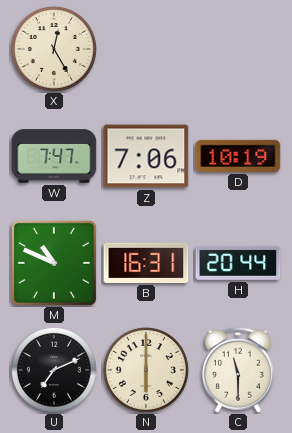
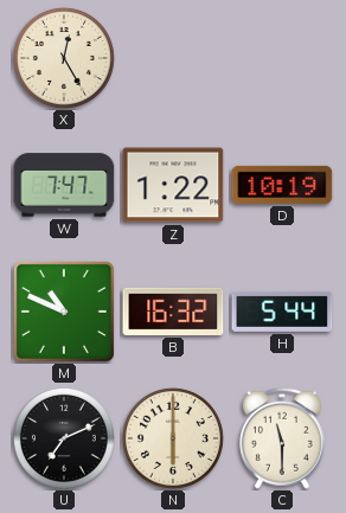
Z: 7:06 -> 1:22
B: 16:31 -> 16:32
H: 20:44 -> 5:44
